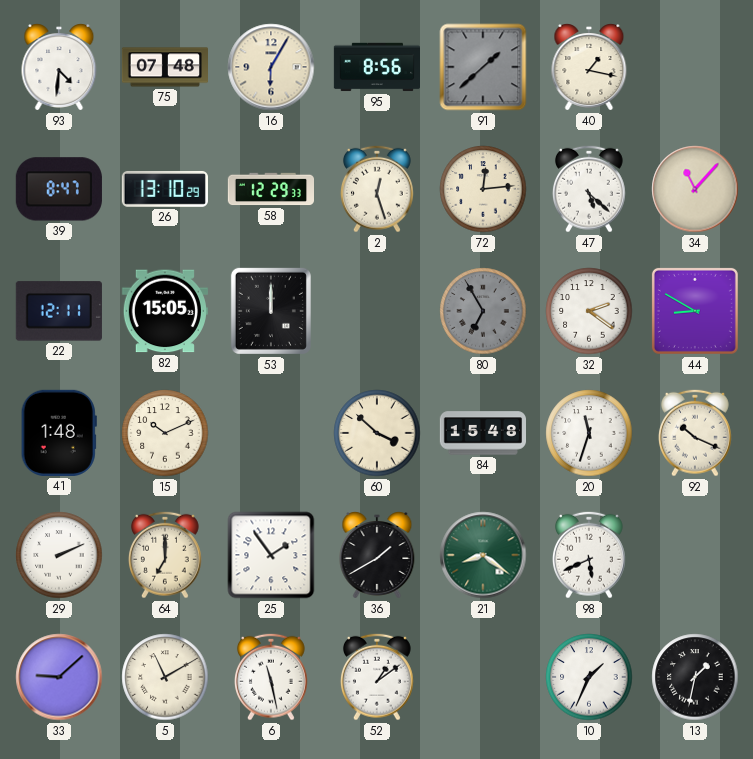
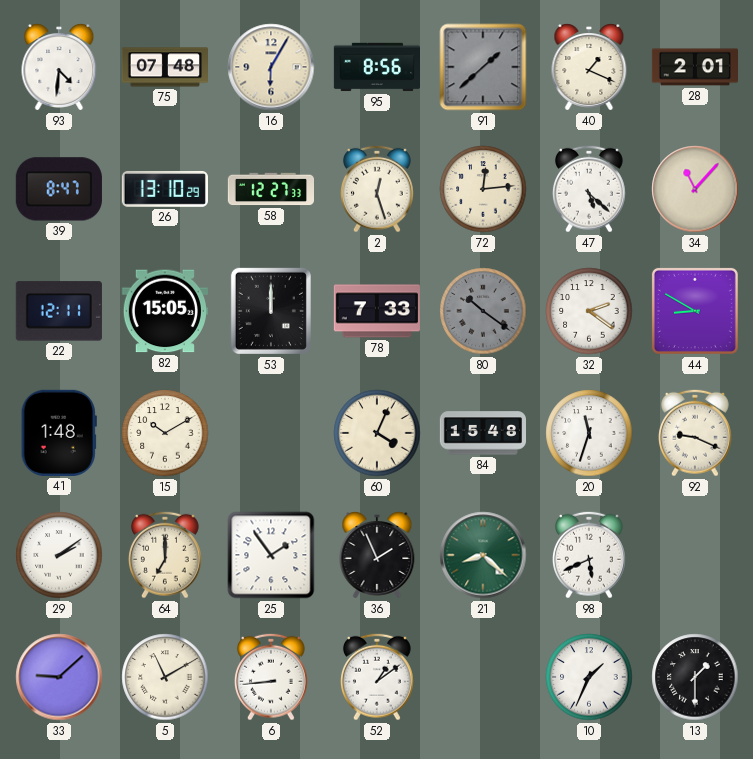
40: 1:17 -> 1:19
28: none -> 2:01
58: 12:29 -> 12:27
78: none -> 7:33
80: 6:55 -> 10:21
15: 10:11 -> 10:10
60: 3:52 -> 4:04
92: 10:19 -> 9:19
29: 2:11 -> 2:09
36: 1:40 -> 1:56
21: 8:21 -> 8:22
6: 11:28 -> 8:44
13: 1:32 -> 1:30
